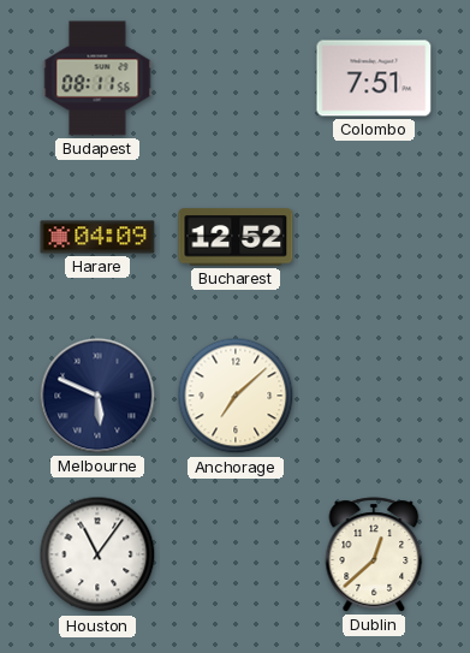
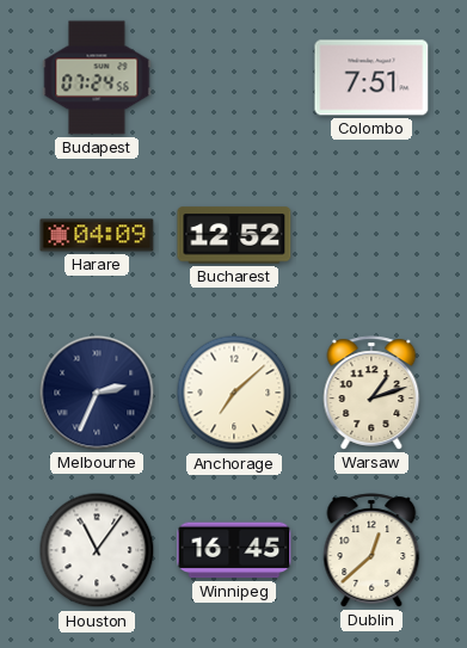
Budapest: 08:11 -> 07:24
Melbourne: 5:49 -> 2:34
Warsaw: none -> 1:12
Winnipeg: none -> 16:45
